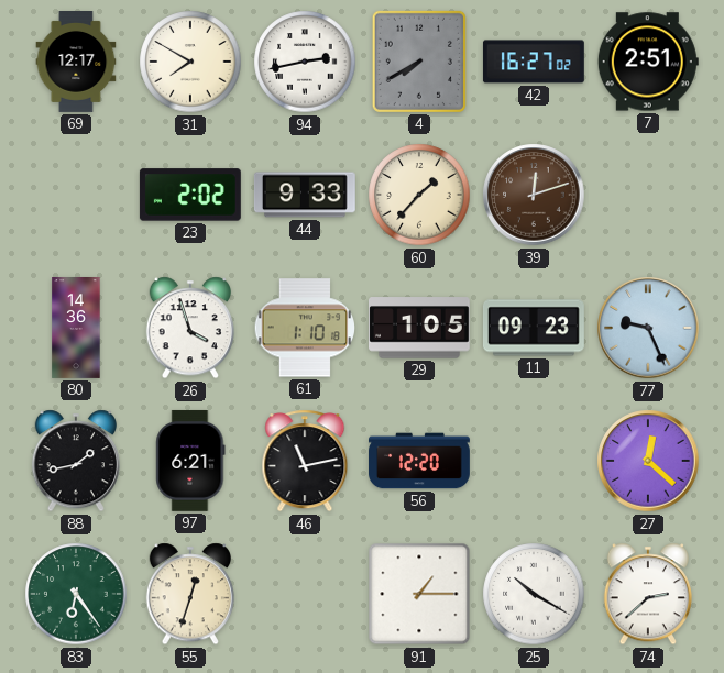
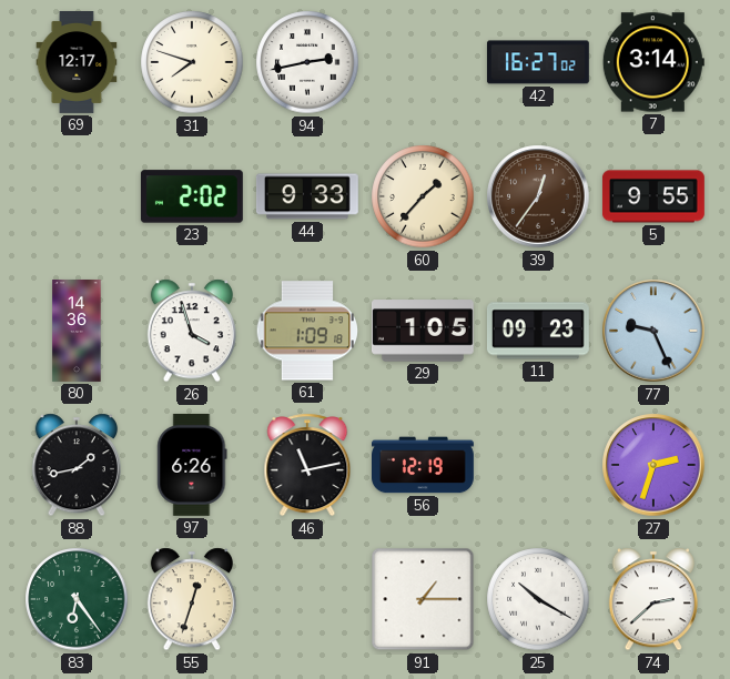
31: 7:50 -> 7:48
4: 7:40 -> none
7: 2:51 -> 3:14
39: 12:12 -> 12:36
5: none -> 9:55
61: 1:10 -> 1:09
97: 6:21 -> 6:26
56: 12:20 -> 12:19
27: 12:22 -> 2:33
